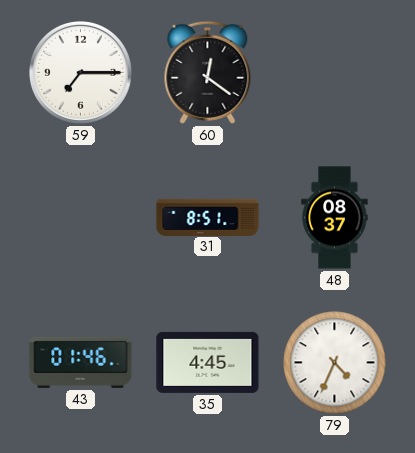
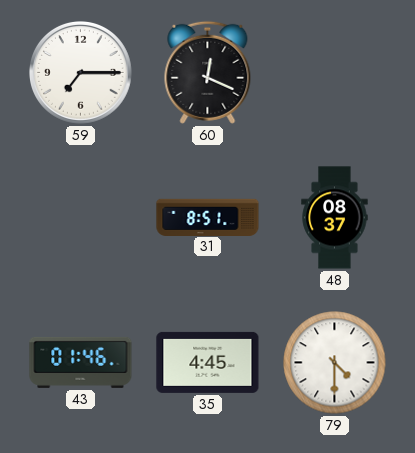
60: 12:21 -> 12:19
79: 4:34 -> 4:30
